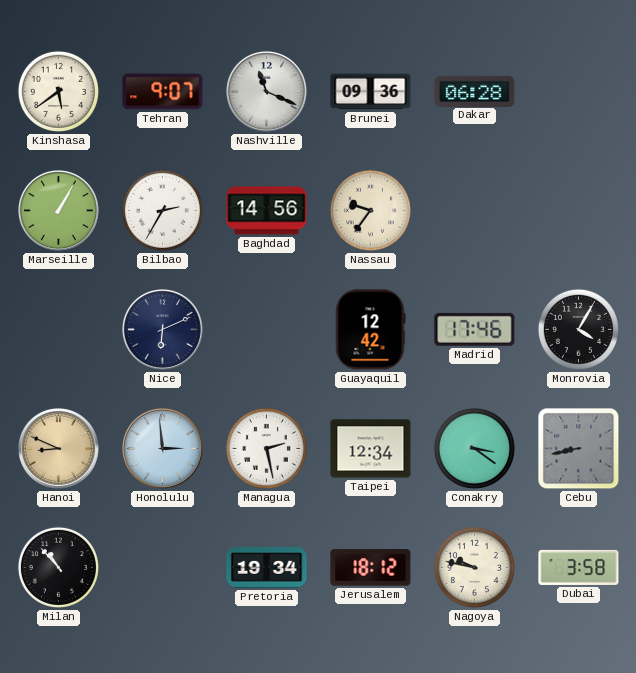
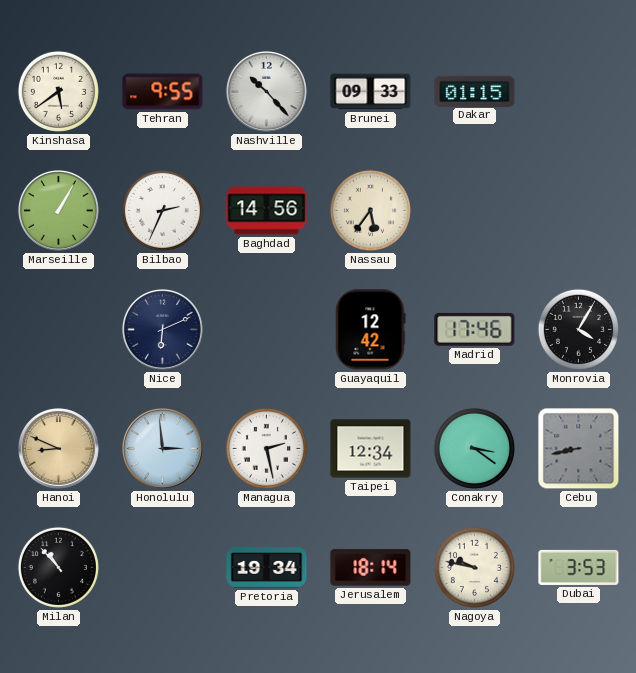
Tehran: 9:07 -> 9:55
Nashville: 11:19 -> 10:23
Brunei: 09:36 -> 09:33
Dakar: 06:28 -> 01:15
Bilbao: 2:35 -> 2:34
Nassau: 9:36 -> 5:36
Jerusalem: 18:12 -> 18:14
Dubai: 3:58 -> 3:53
